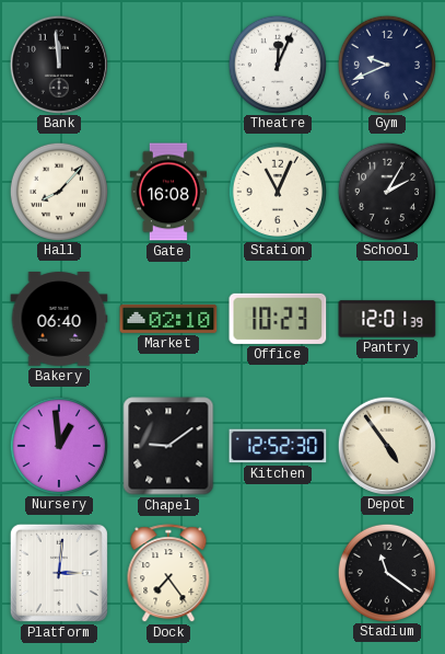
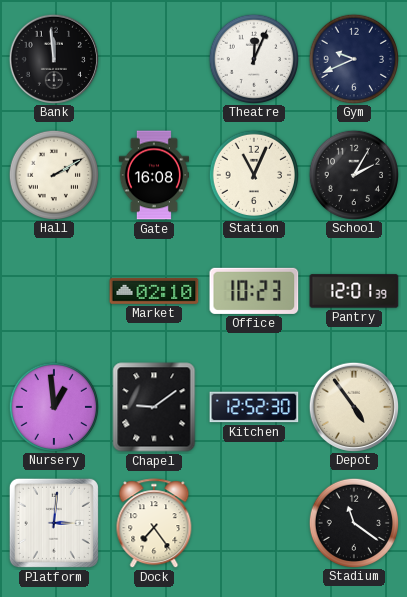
Hall: 8:07 -> 2:10
Bakery: 06:40 -> none
